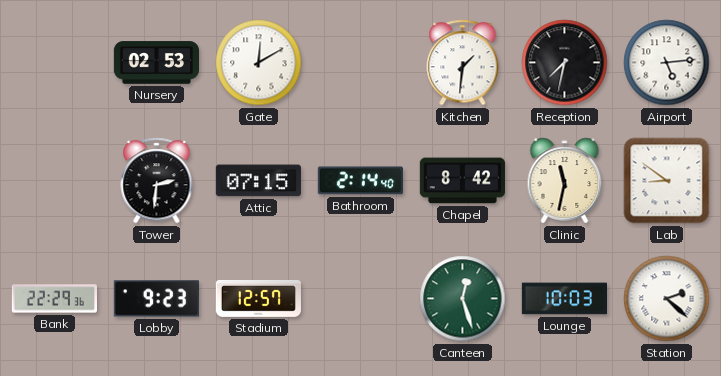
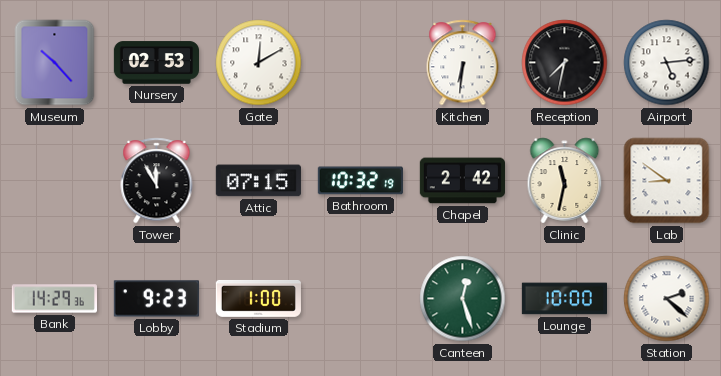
Museum: none -> 10:23
Kitchen: 1:31 -> 6:31
Tower: 2:31 -> 11:55
Bathroom: 2:14 -> 10:32
Chapel: 8:42 -> 2:42
Bank: 22:29 -> 14:29
Stadium: 12:57 -> 1:00
Lounge: 10:03 -> 10:00
